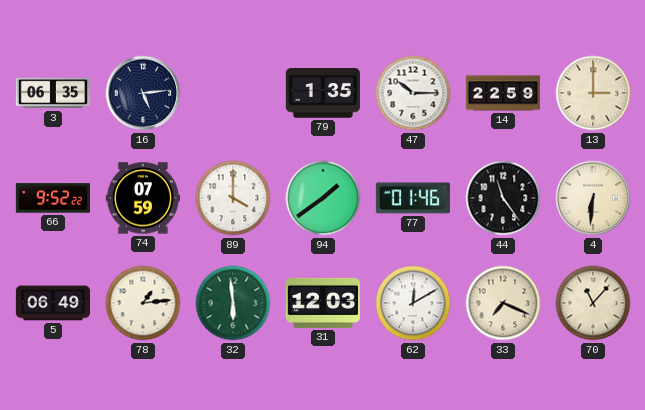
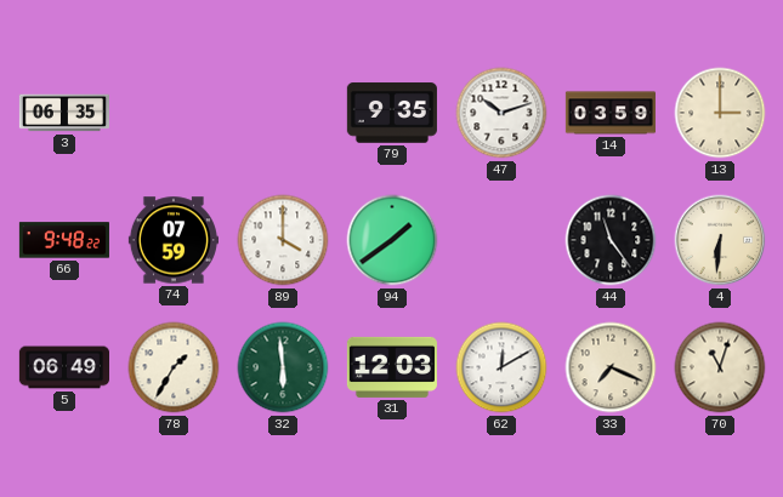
16: 5:14 -> none
79: 1:35 -> 9:35
47: 10:15 -> 10:12
14: 22:59 -> 03:59
66: 9:52 -> 9:48
77: 01:46 -> none
78: 1:14 -> 1:35
70: 11:07 -> 11:03
